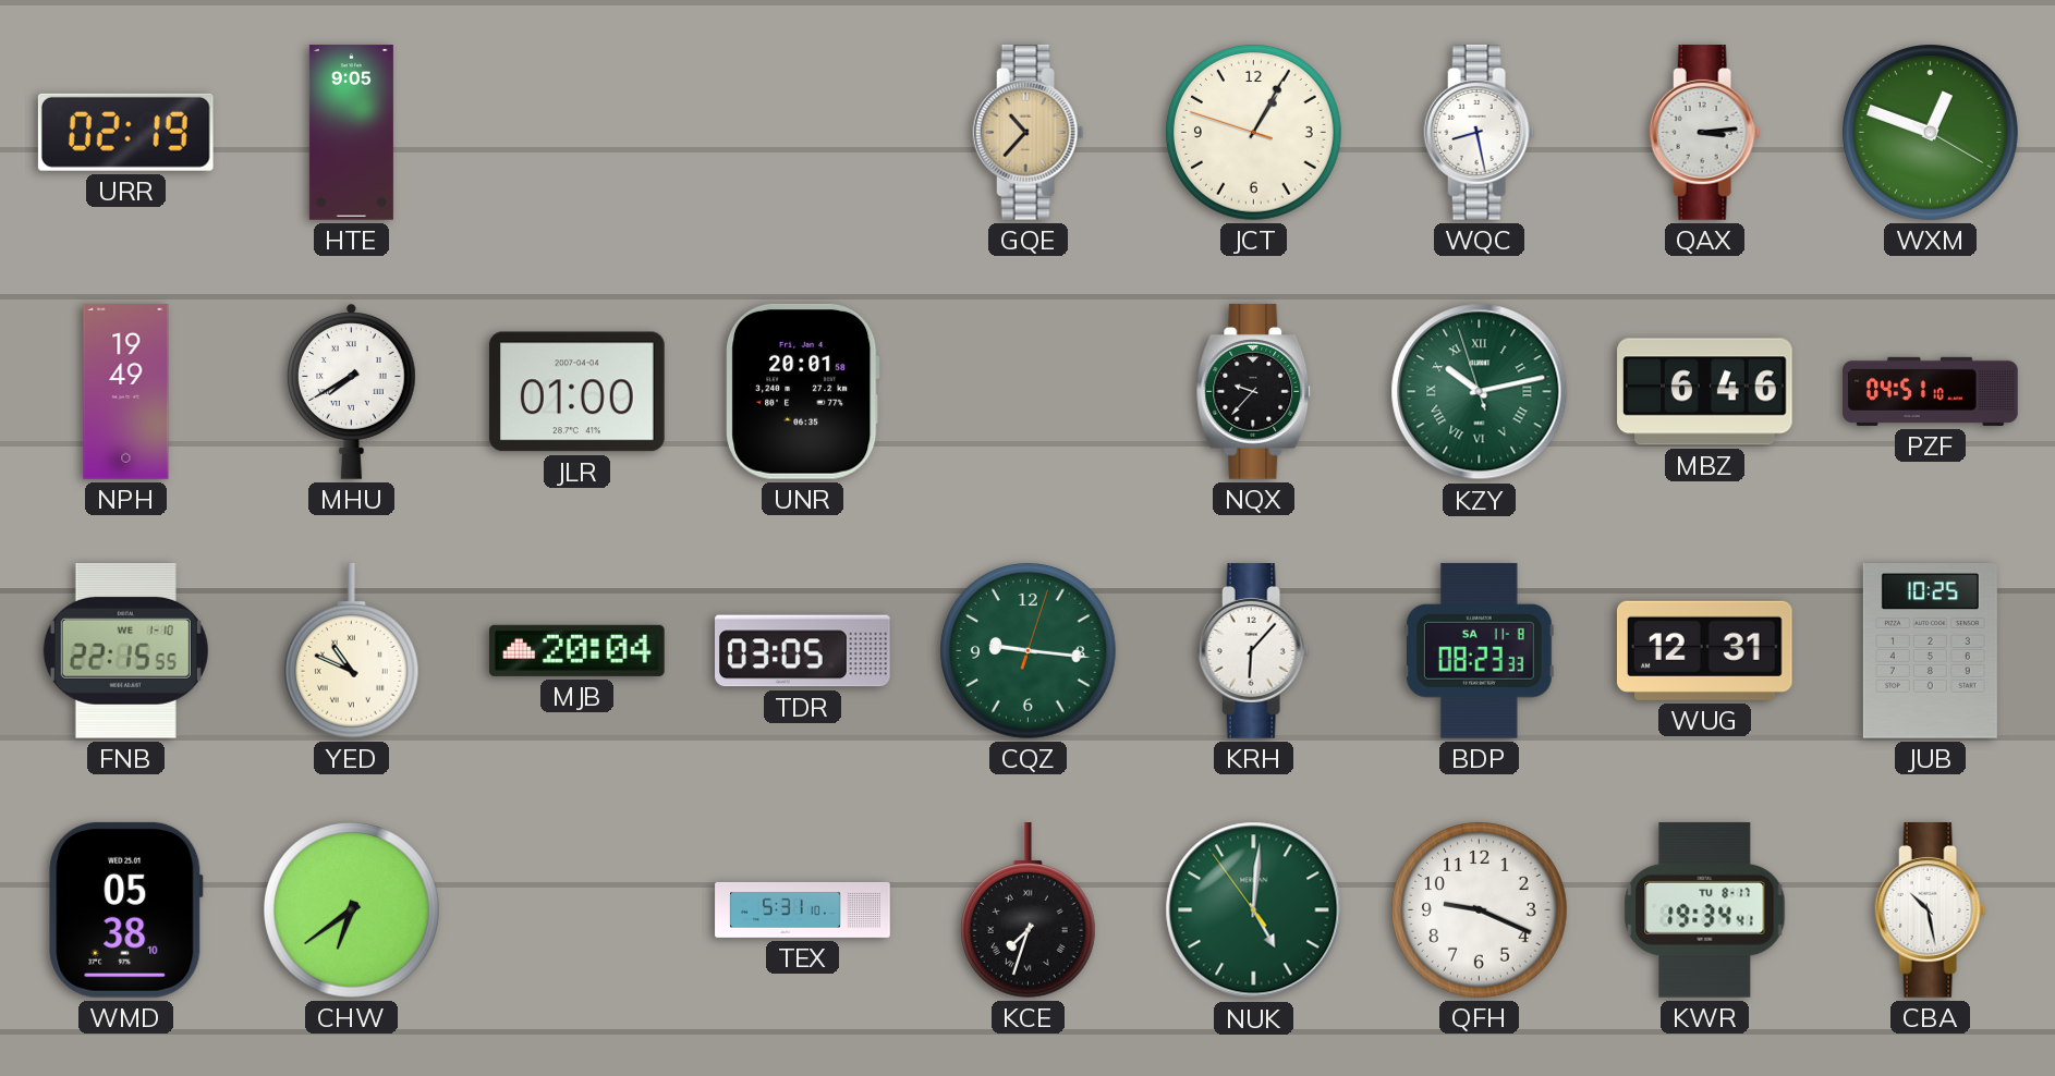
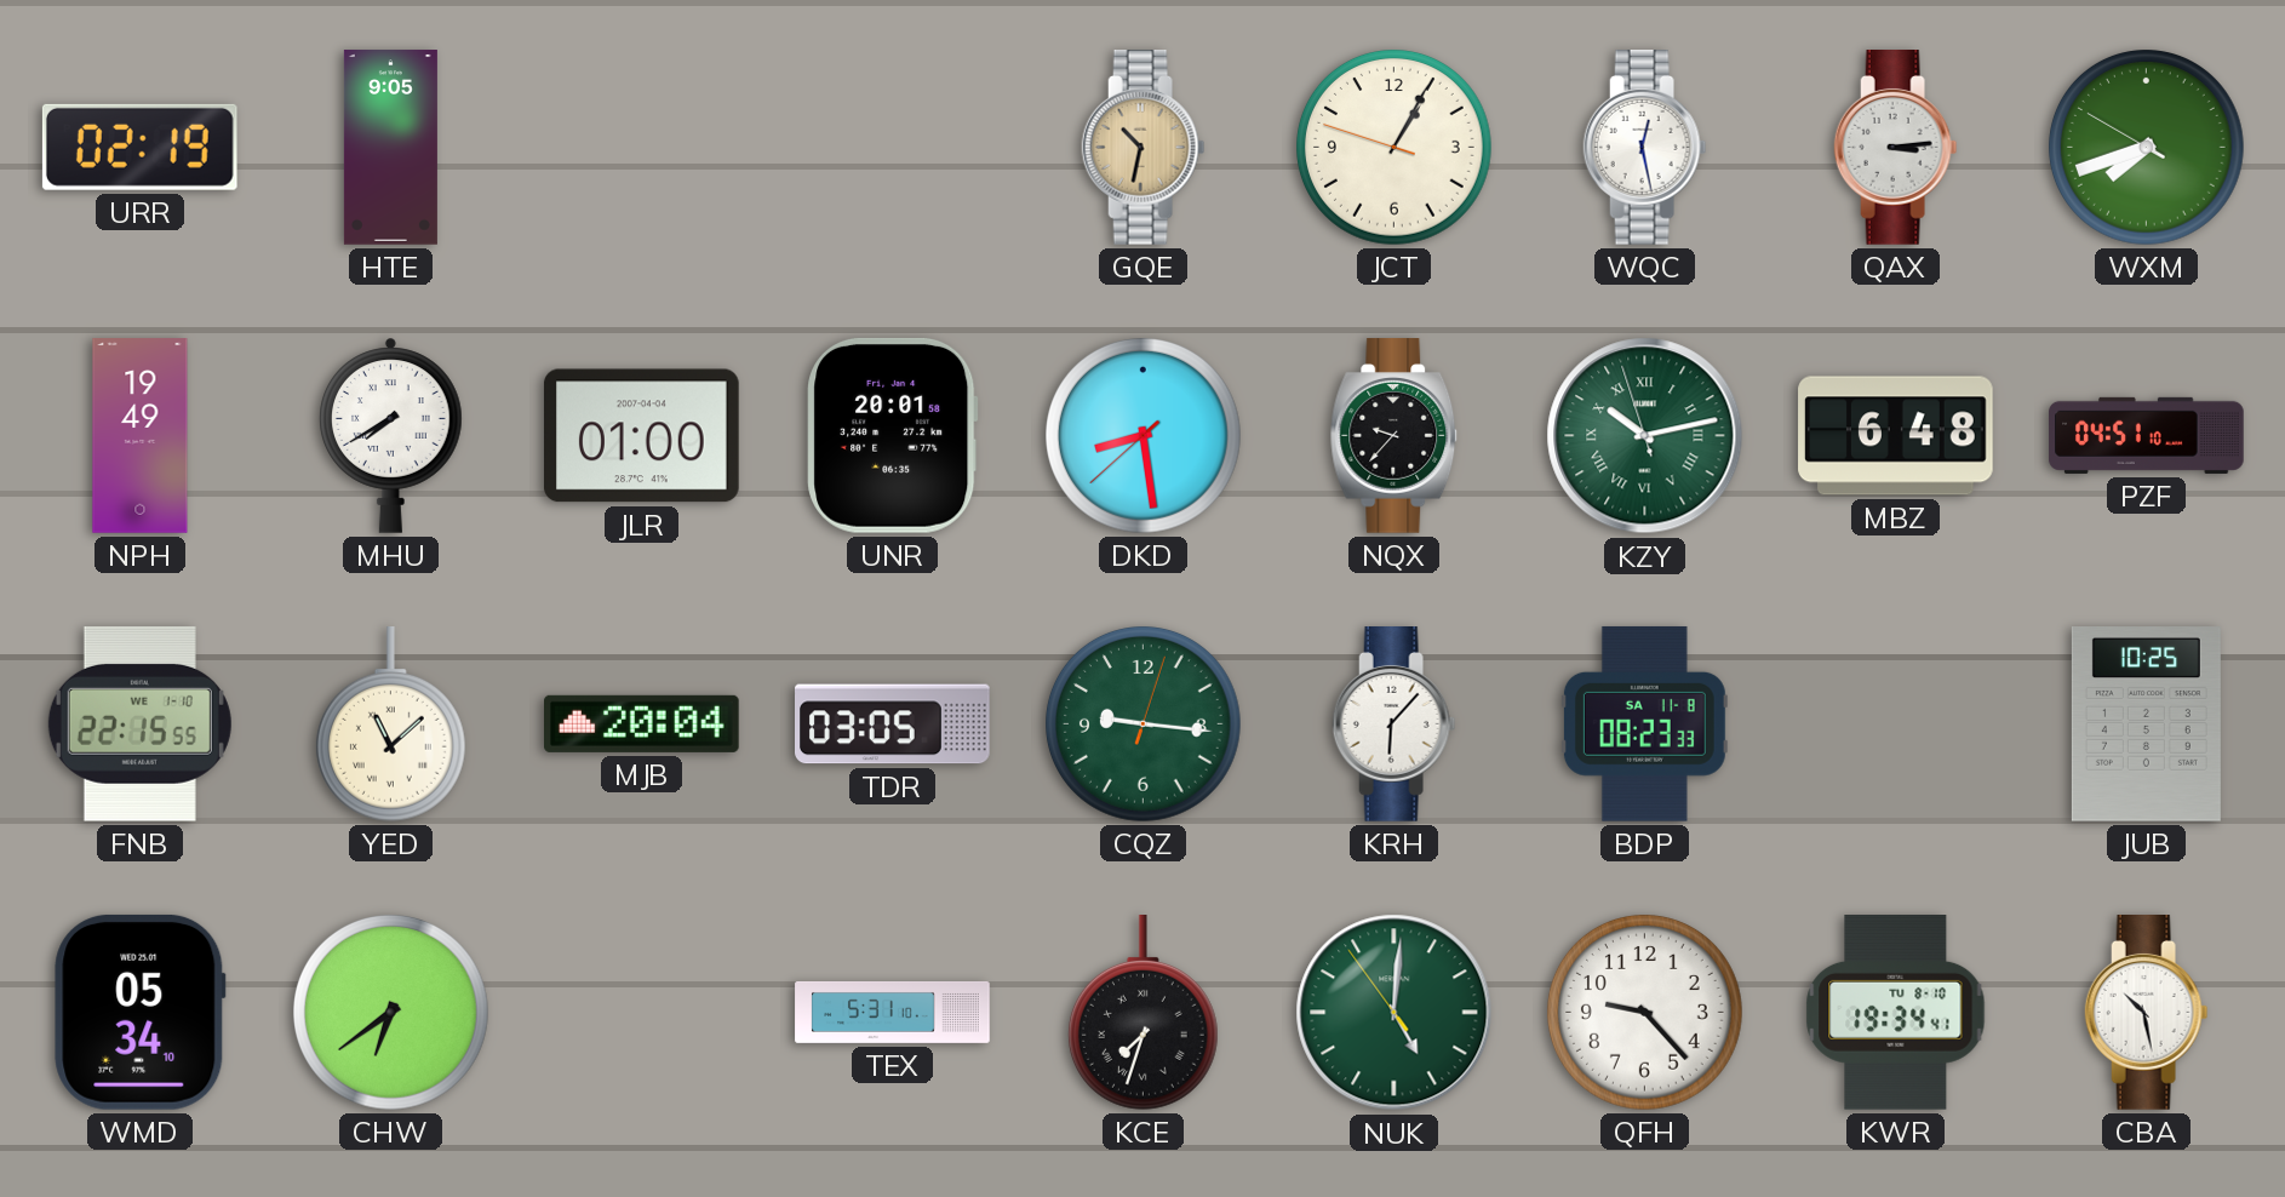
GQE: 10:37 -> 10:32
WQC: 8:28 -> 12:28
WXM: 12:48 -> 7:41
DKD: none -> 8:28
MBZ: 6:46 -> 6:48
YED: 10:49 -> 11:08
WUG: 12:31 -> none
WMD: 05:38 -> 05:34
QFH: 9:19 -> 9:23
KWR date: TU 8-17 -> TU 8-10
